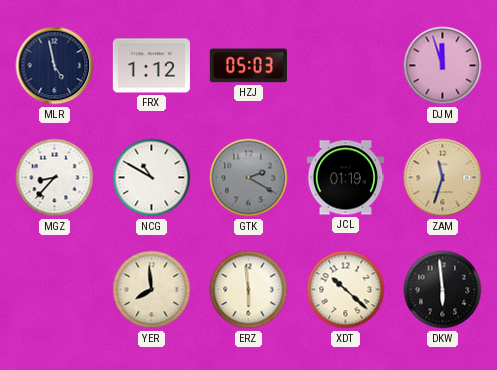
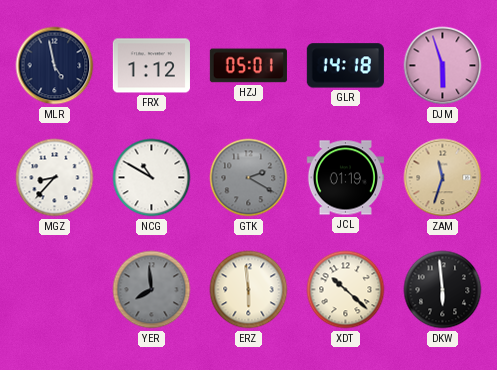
HZJ: 05:03 -> 05:01
GLR: none -> 14:18
DJM: 11:57 -> 5:57
YER dial: cream -> grey
